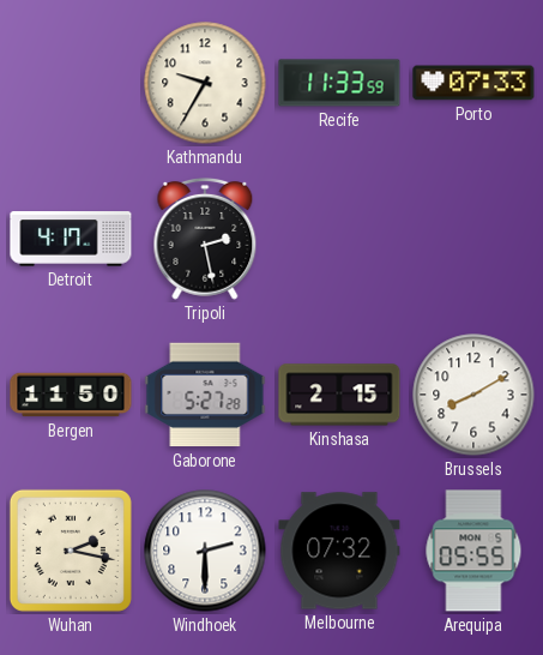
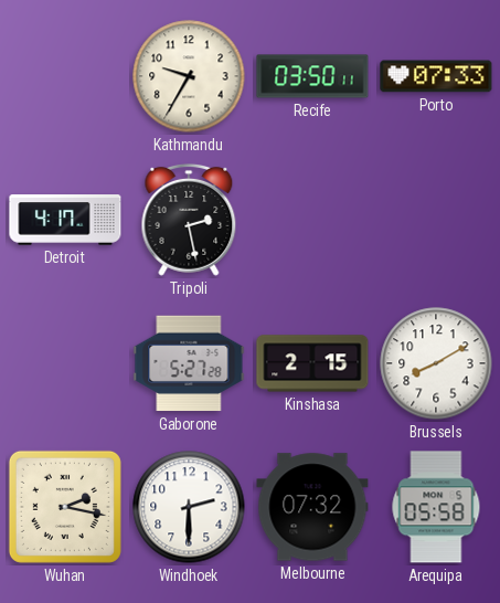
Recife: 11:33 -> 03:50
Bergen: 11:50 -> none
Arequipa: 05:55 -> 05:58
